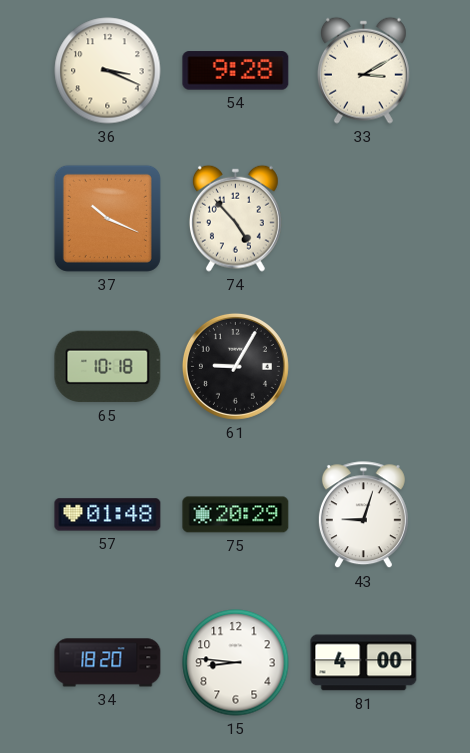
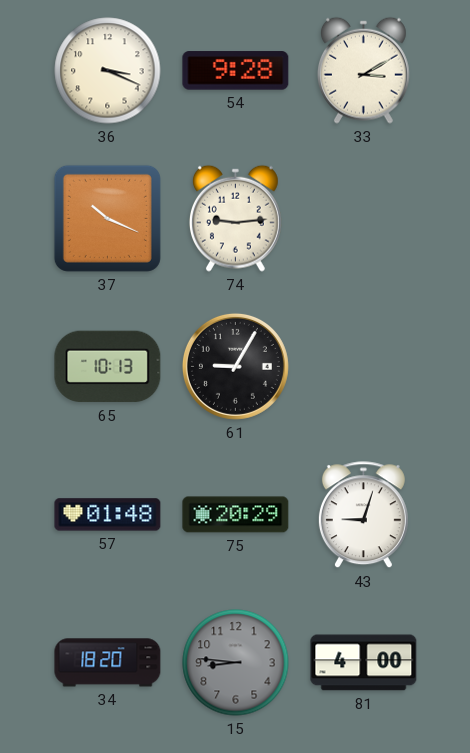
74: 4:53 -> 9:14
65: 10:18 -> 10:13
15 dial: white -> grey
